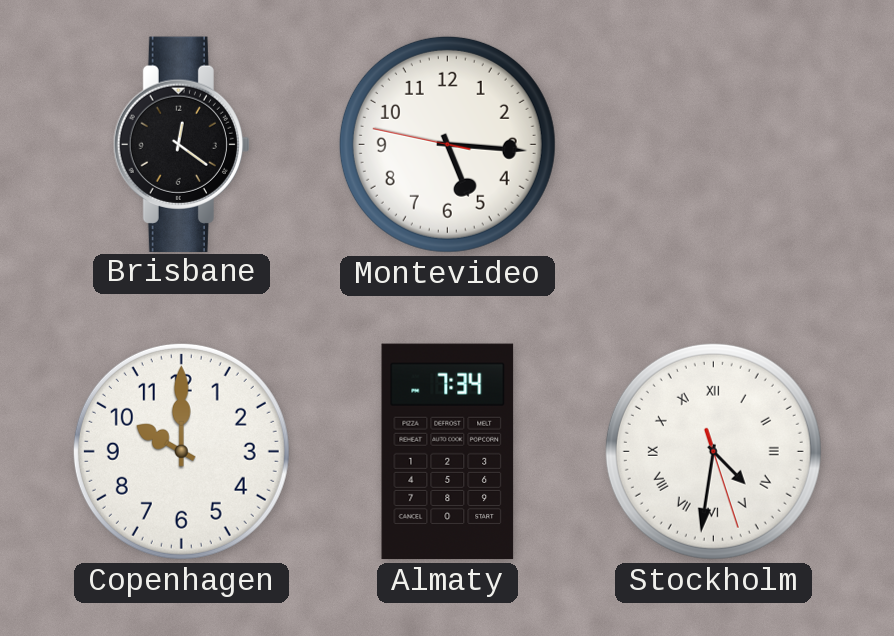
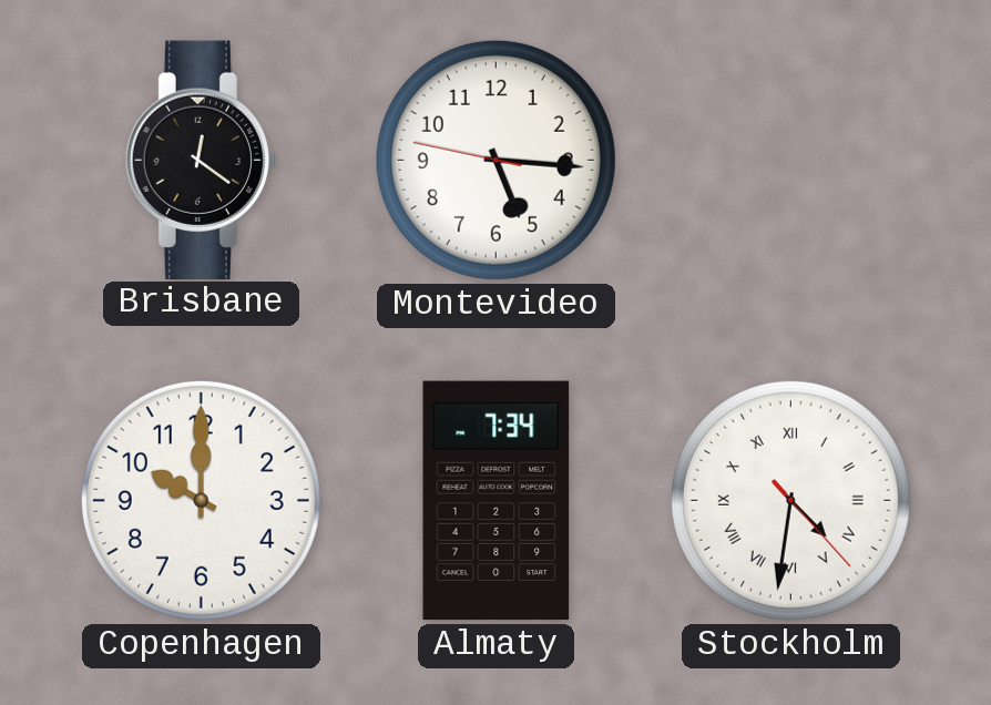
Stockholm: 4:31:27 -> 4:31:23
